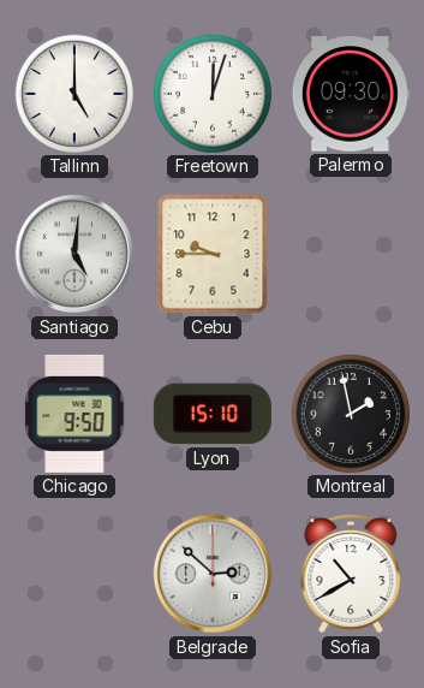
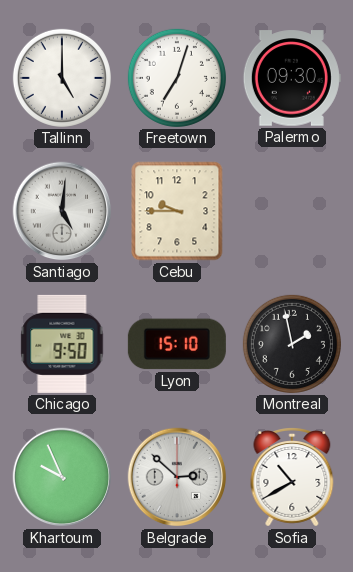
Freetown: 12:03 -> 7:03
Khartoum: none -> 9:56
